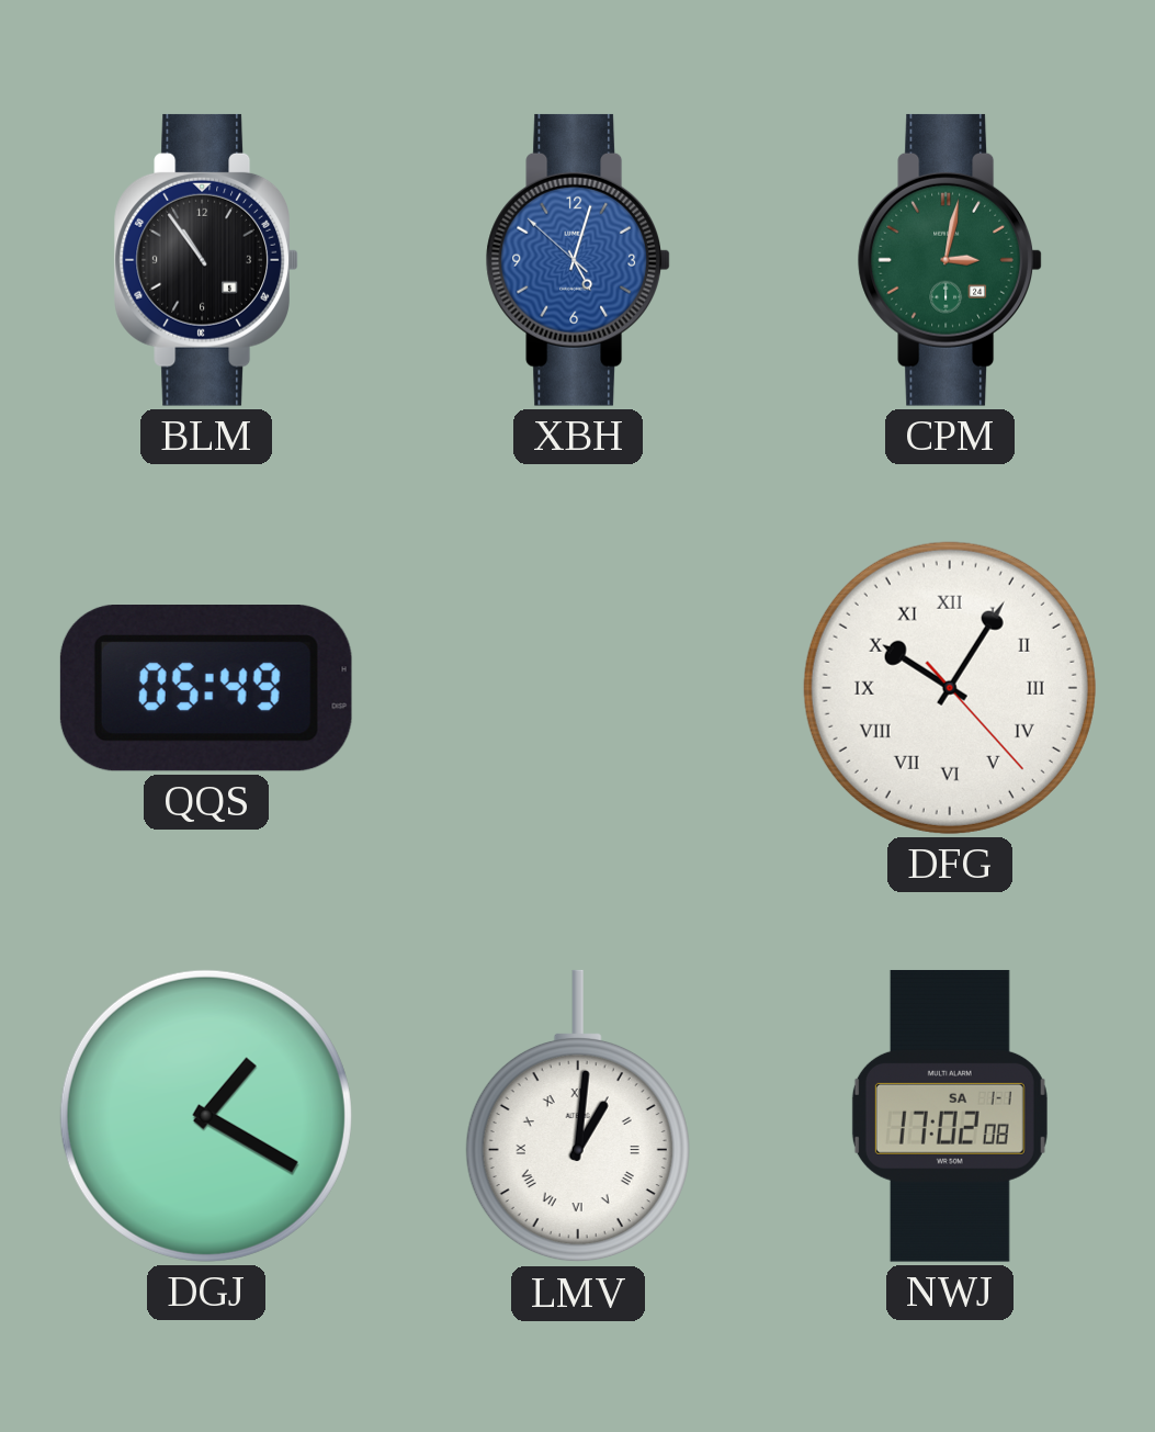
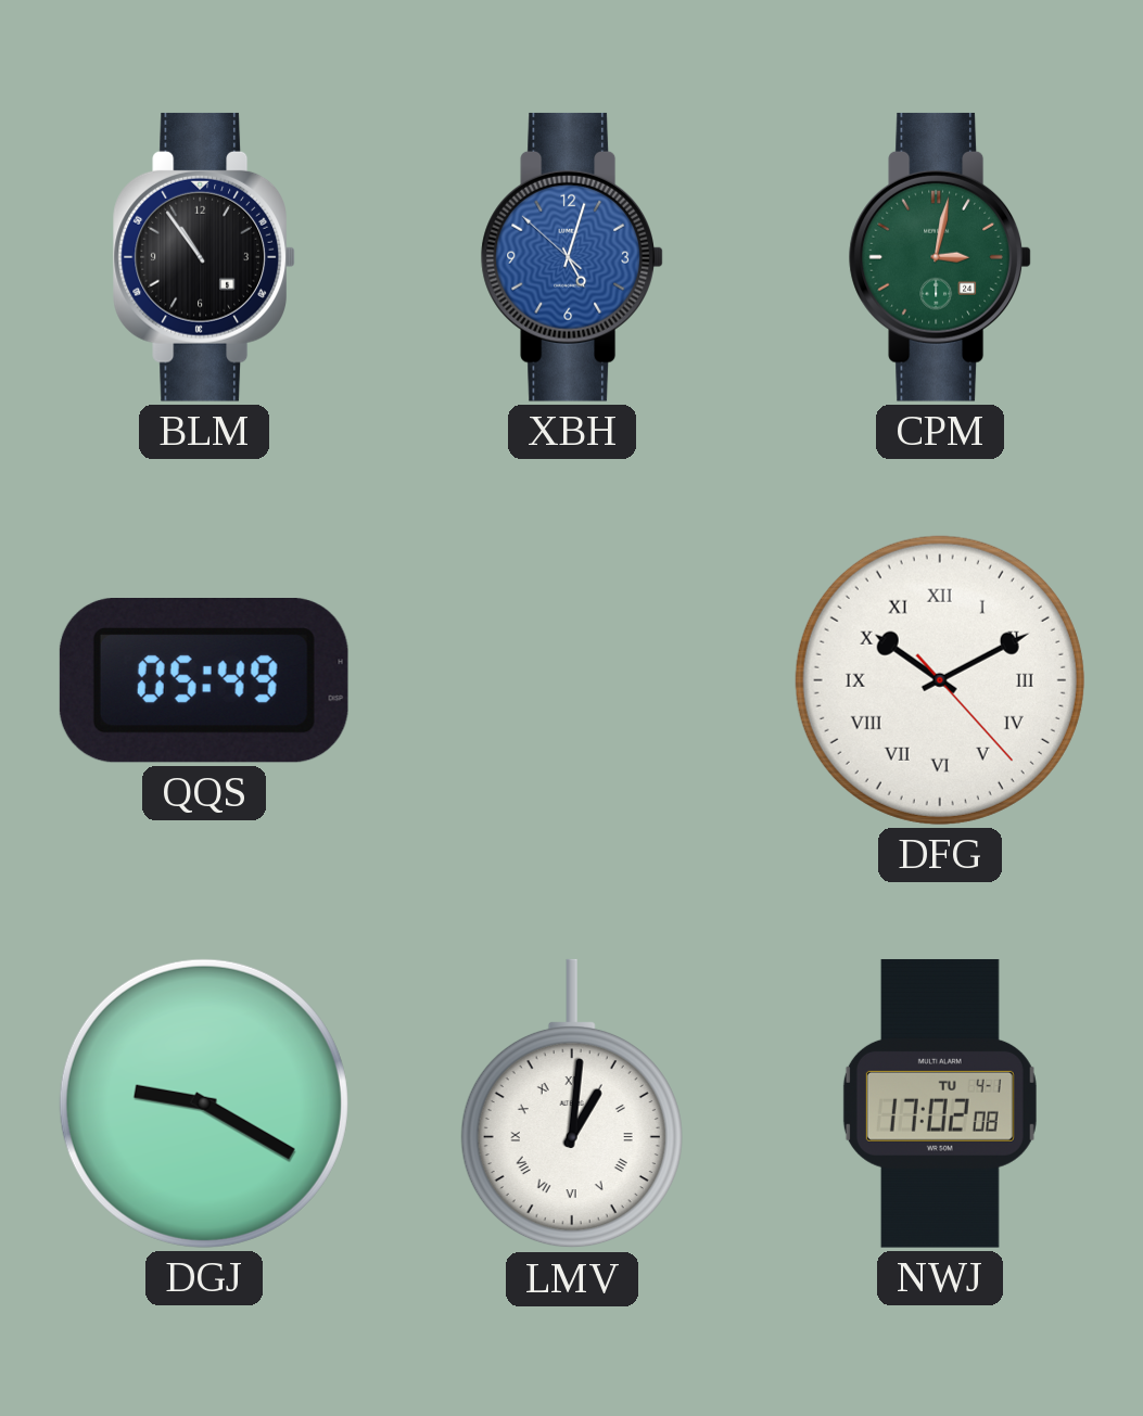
DFG: 10:05 -> 10:10
DGJ: 1:20 -> 9:20
NWJ date: SA 1-1 -> TU 4-1
